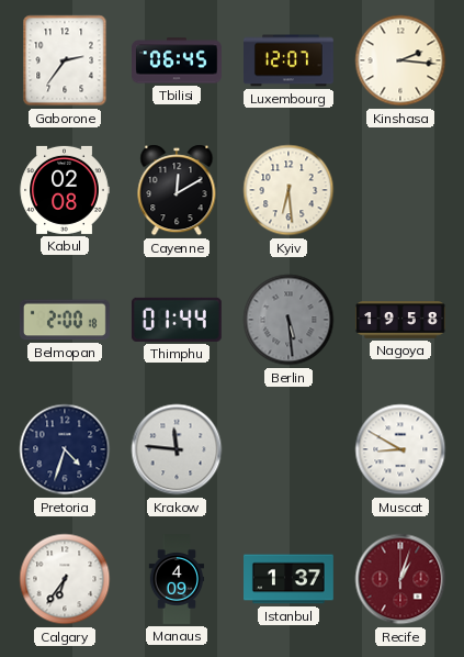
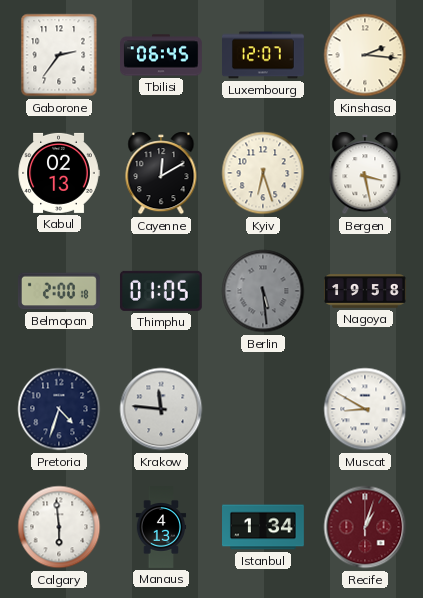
Kabul: 02:08 -> 02:13
Kyiv: 6:29 -> 6:27
Bergen: none -> 3:28
Thimphu: 01:44 -> 01:05
Calgary: 6:36 -> 5:59
Manaus: 4:09 -> 4:13
Istanbul: 1:37 -> 1:34
